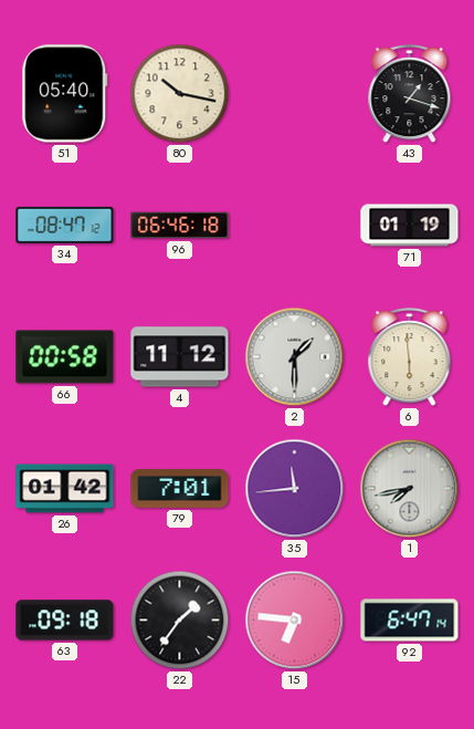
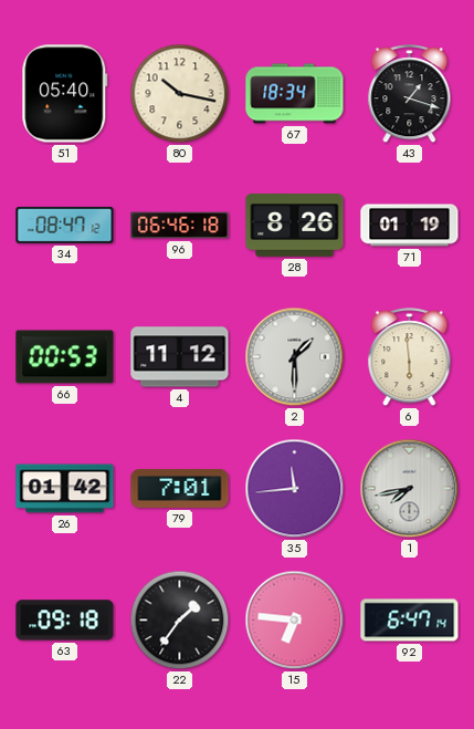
67: none -> 18:34
28: none -> 8:26
66: 00:58 -> 00:53
